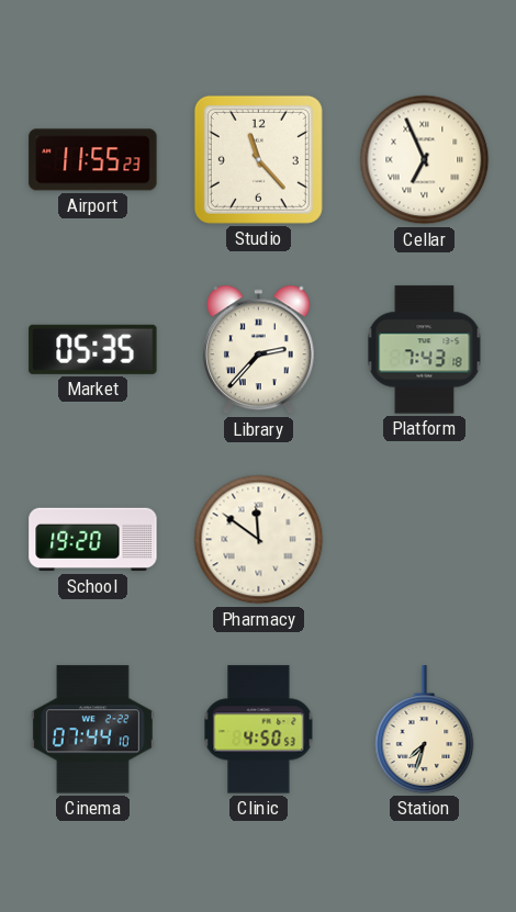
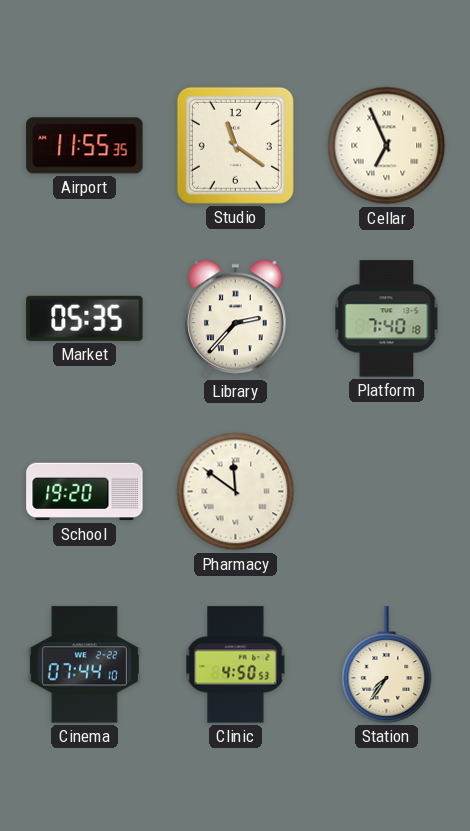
Airport: 11:55:23 -> 11:55:35
Studio: 11:23 -> 11:21
Platform: 7:43 -> 7:40
Station: 7:33 -> 7:36
